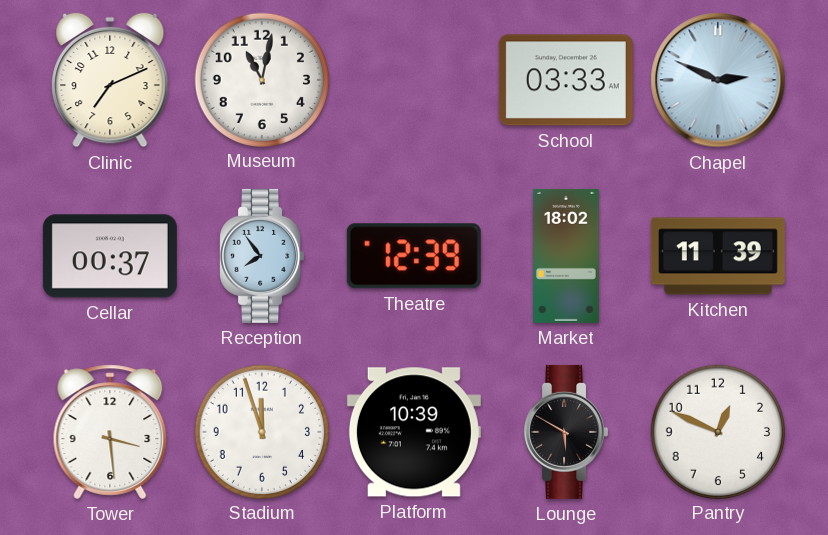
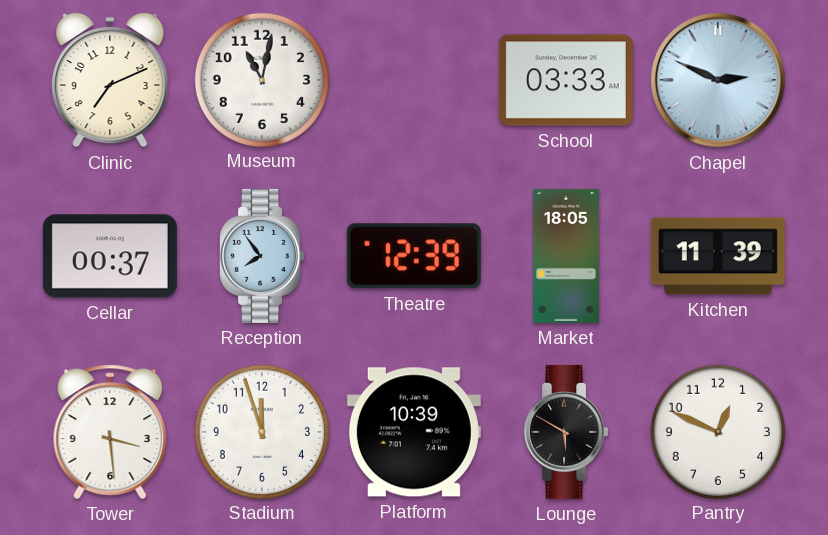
Market: 18:02 -> 18:05
